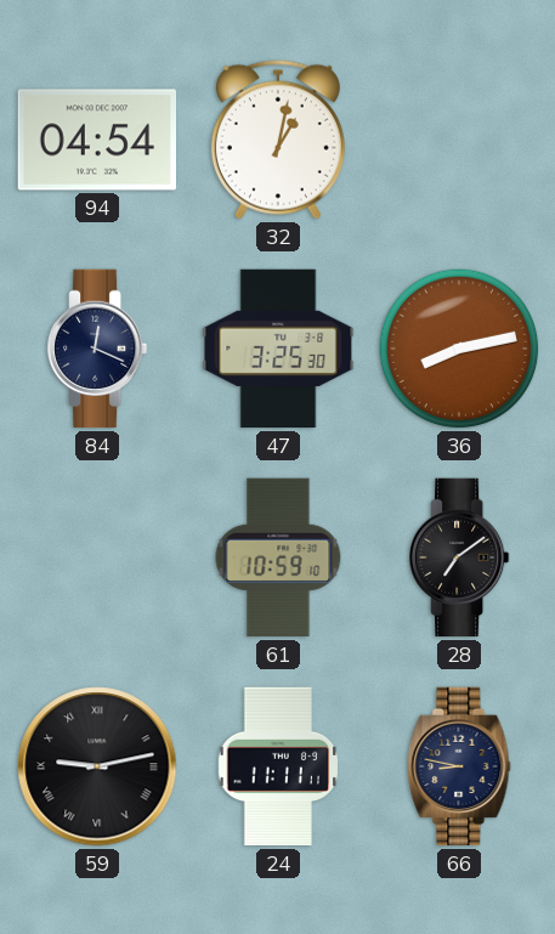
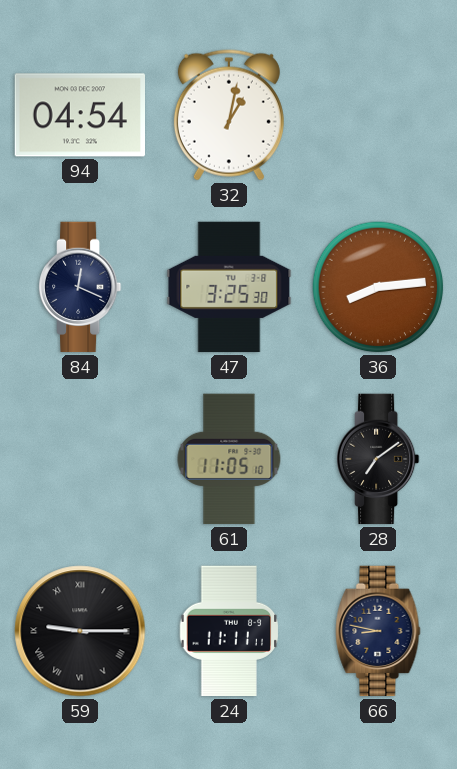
36: 8:13 -> 8:14
61: 10:59 -> 11:05
59: 9:13 -> 9:15
